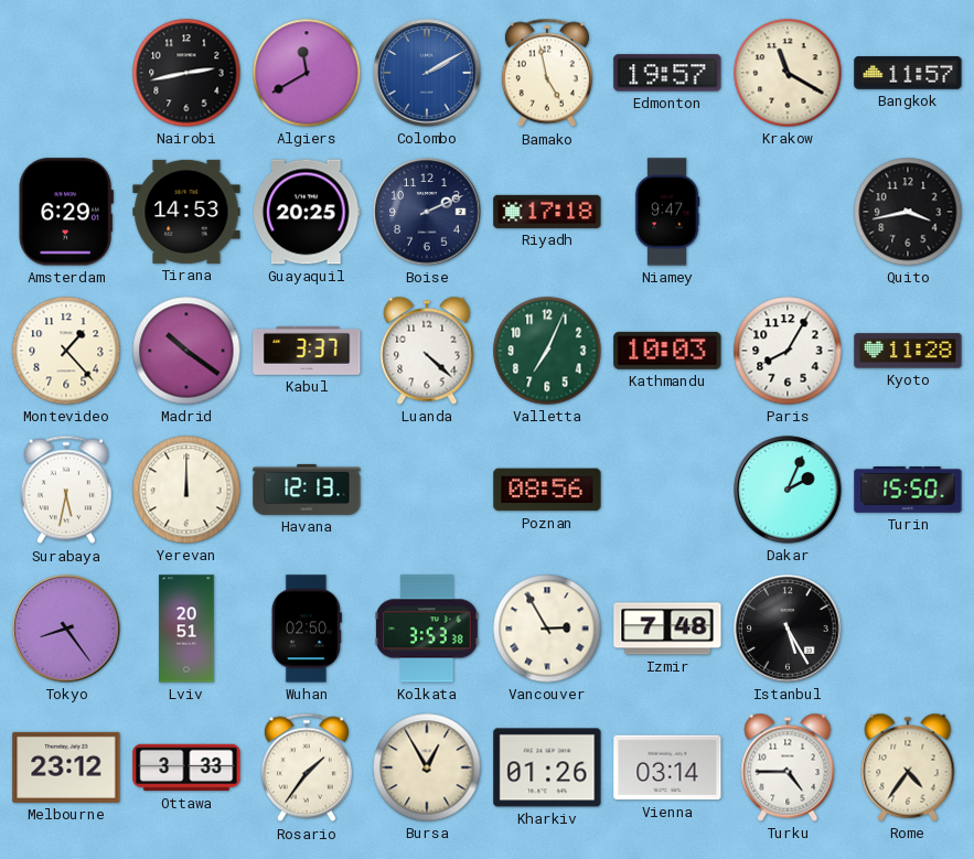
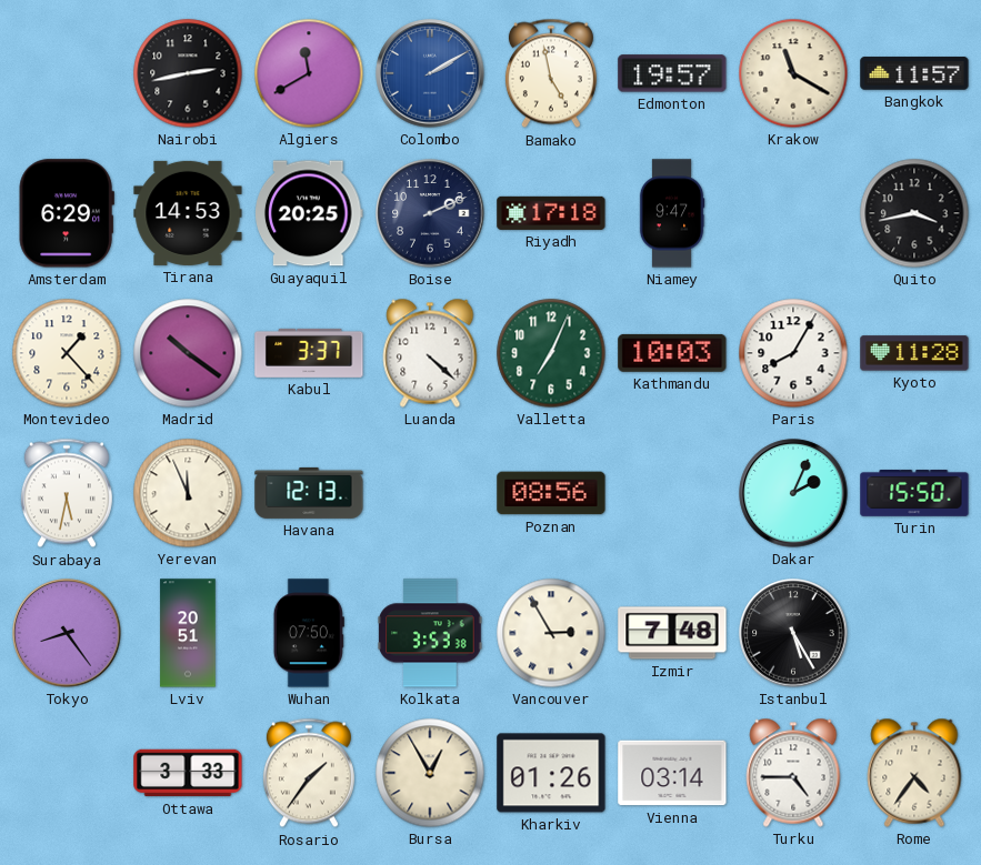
Yerevan: 12:00 -> 11:56
Wuhan: 02:50 -> 07:50
Melbourne: 23:12 -> none
